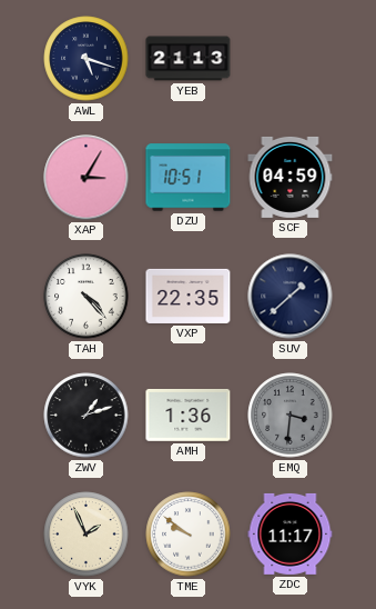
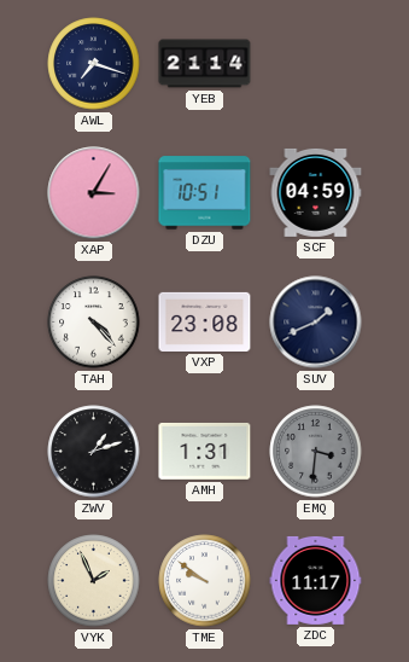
AWL: 5:18 -> 7:18
YEB: 21:13 -> 21:14
VXP: 22:35 -> 23:08
SUV: 1:38 -> 1:41
AMH: 1:36 -> 1:31
